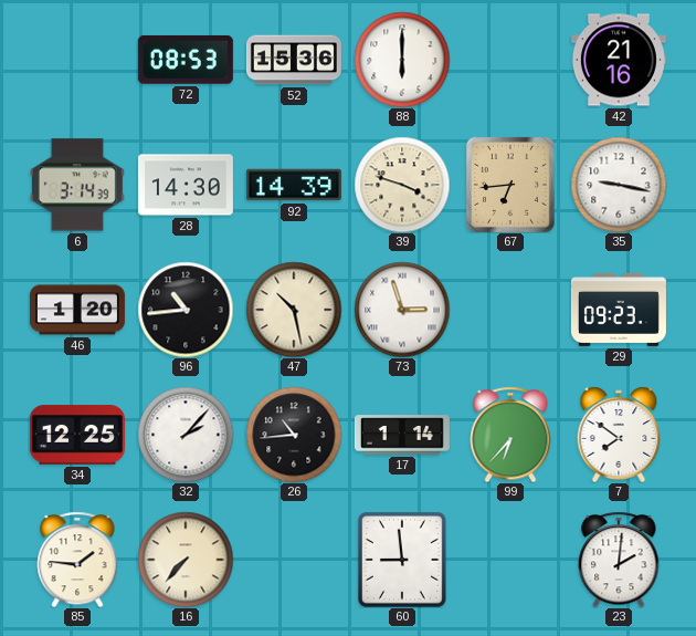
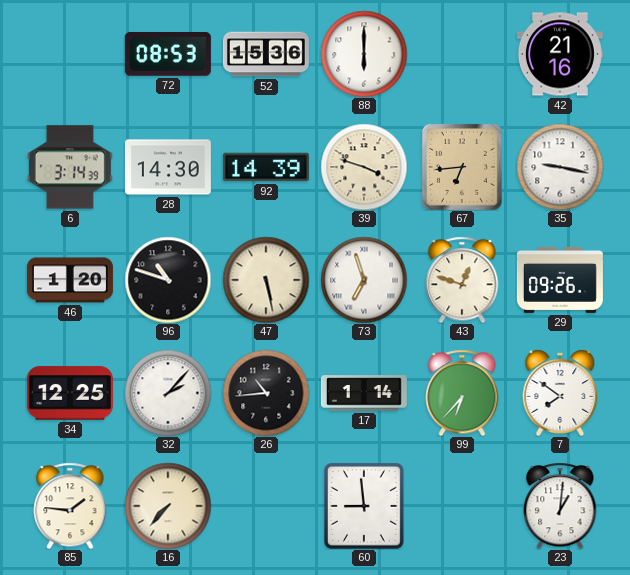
96: 10:44 -> 10:48
47: 10:28 -> 5:28
73: 2:57 -> 6:57
43: none -> 12:48
29: 09:23 -> 09:26
23: 2:01 -> 1:01
